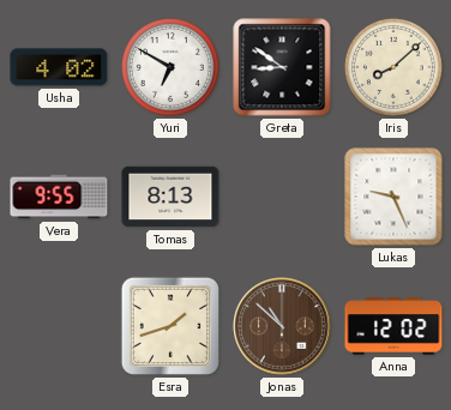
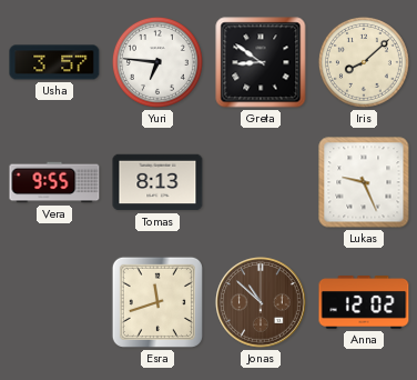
Usha: 4:02 -> 3:57
Yuri: 6:50 -> 6:46
Esra: 1:42 -> 11:42
